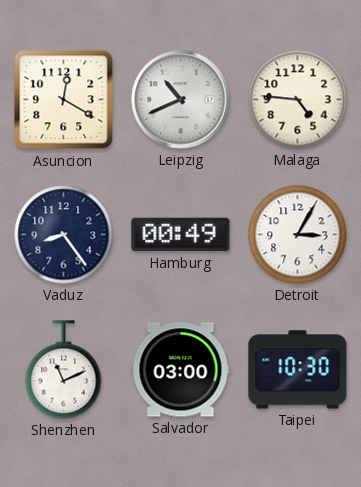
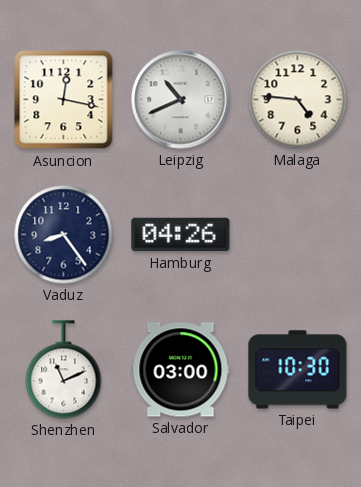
Asuncion: 12:20 -> 12:17
Hamburg: 00:49 -> 04:26
Detroit: 3:05 -> none
